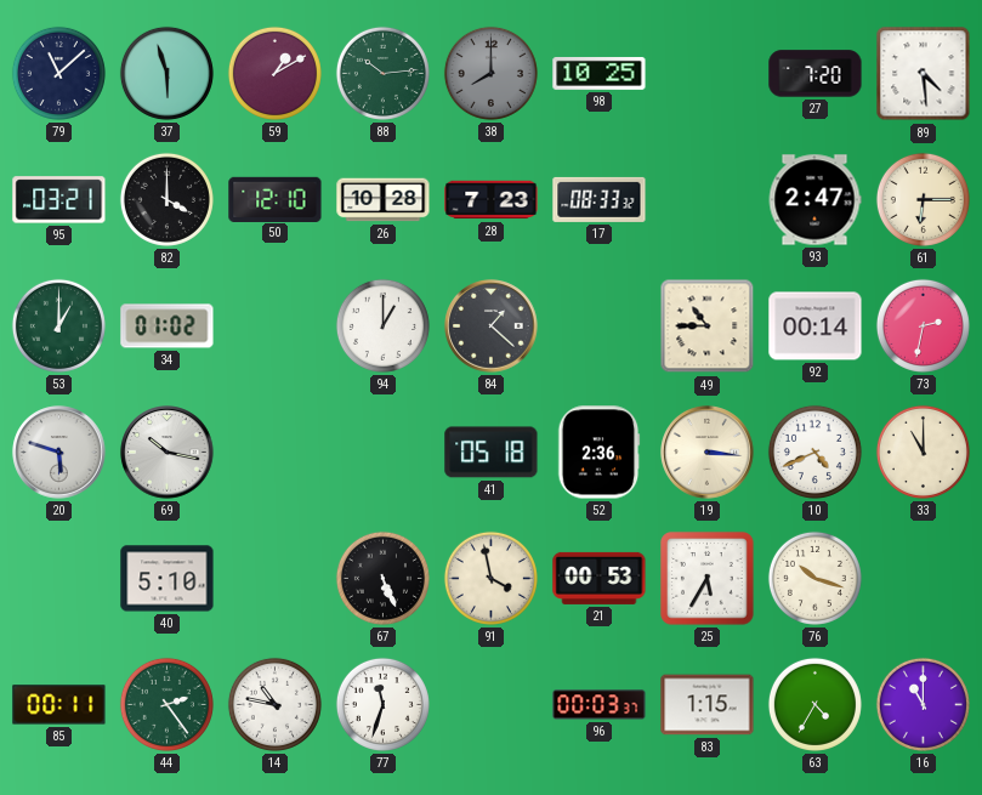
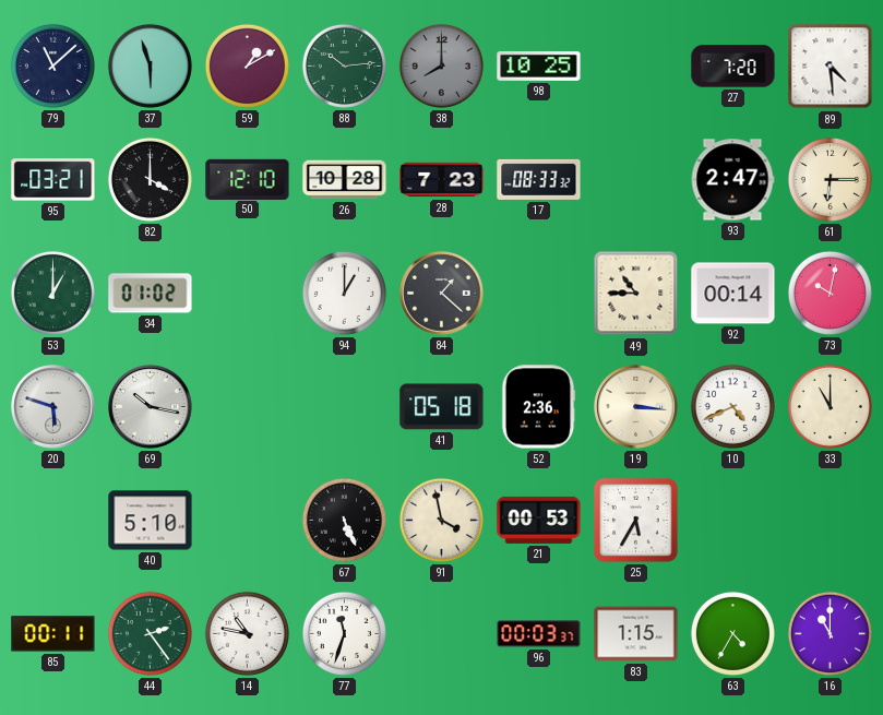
73: 2:32 -> 10:02
76: 10:18 -> none
